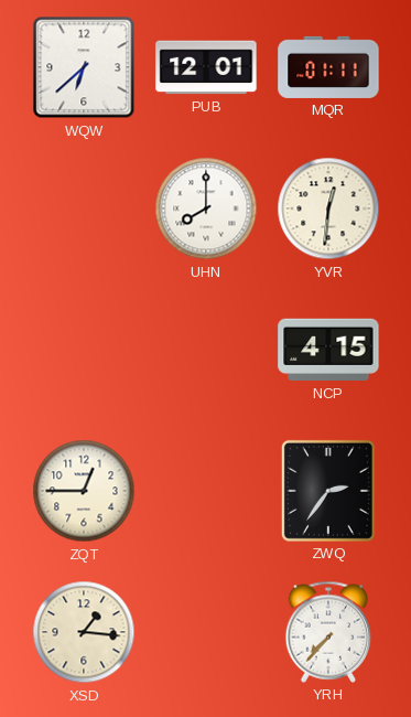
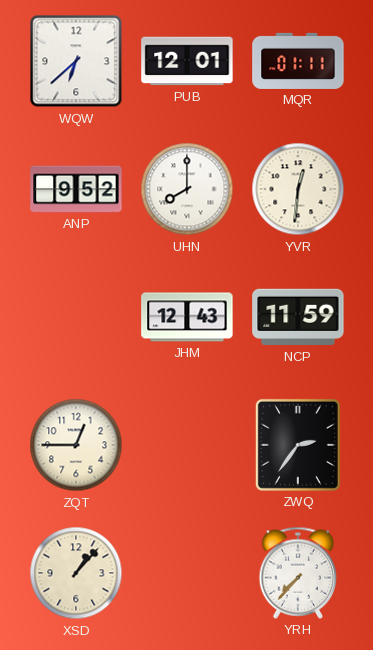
ANP: none -> 9:52
JHM: none -> 12:43
NCP: 4:15 -> 11:59
XSD: 1:16 -> 1:07
